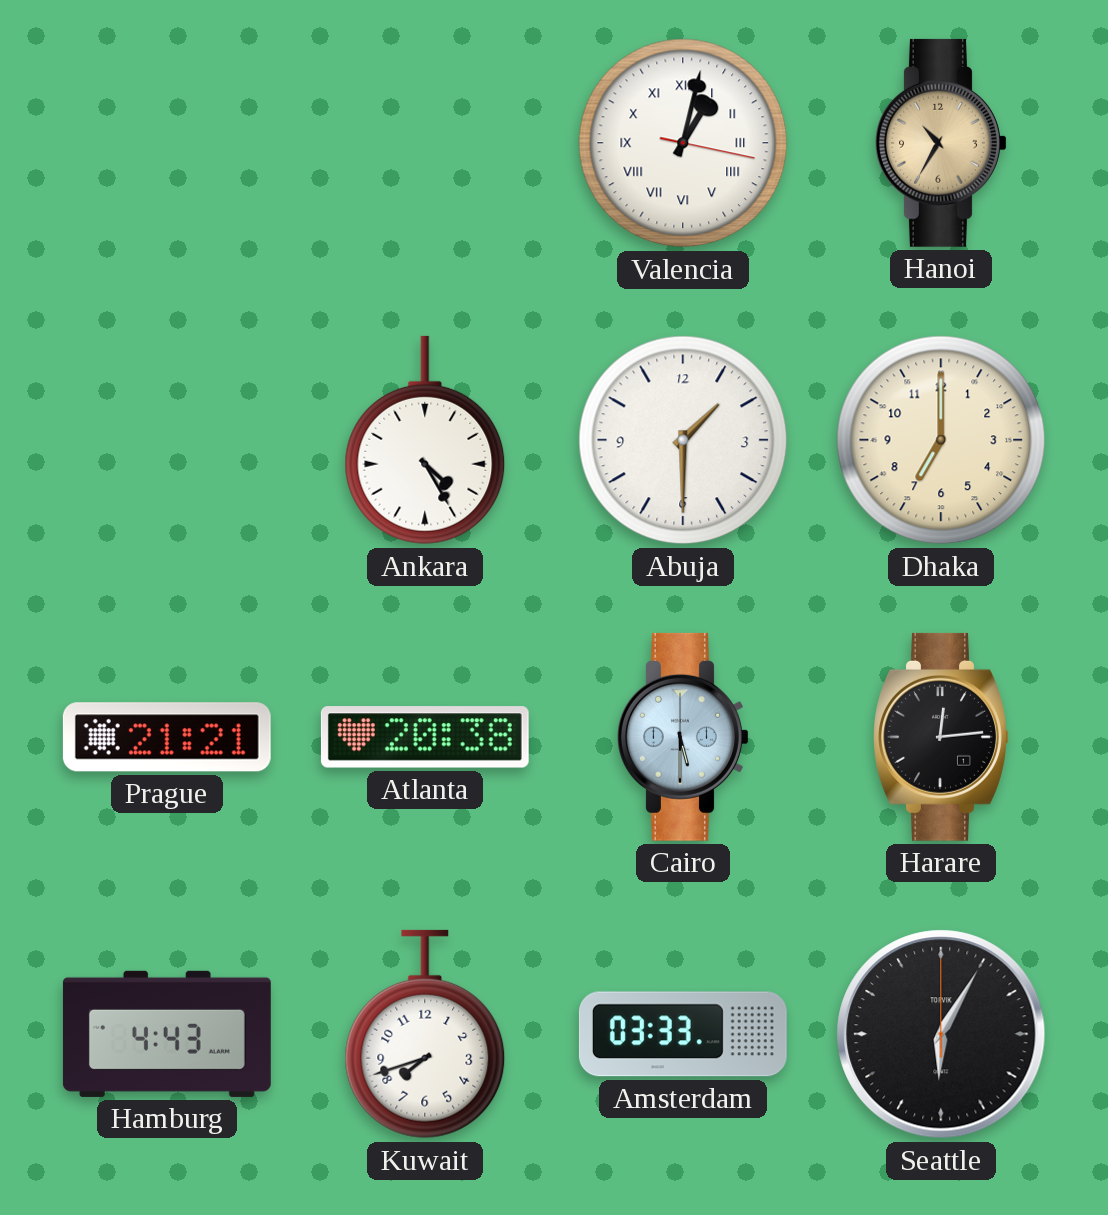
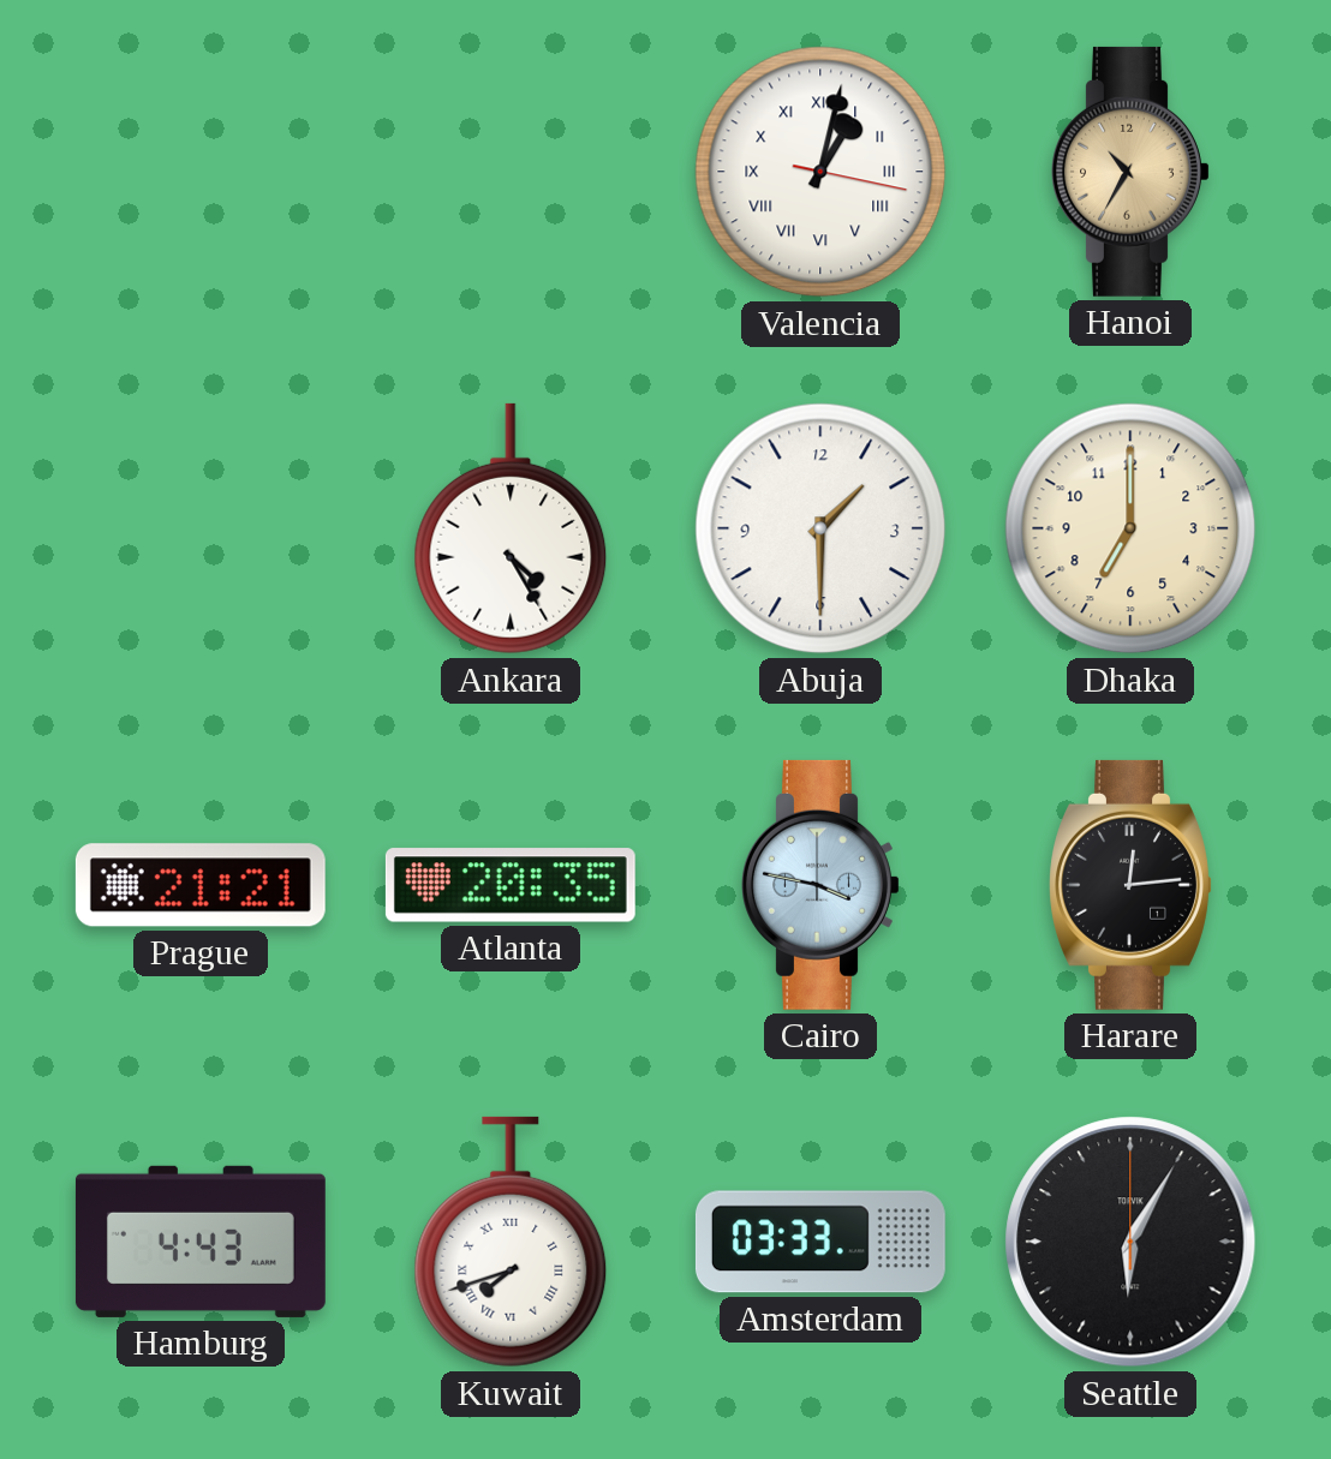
Atlanta: 20:38 -> 20:35
Cairo: 5:30 -> 3:47
Kuwait numerals: Arabic -> Roman
